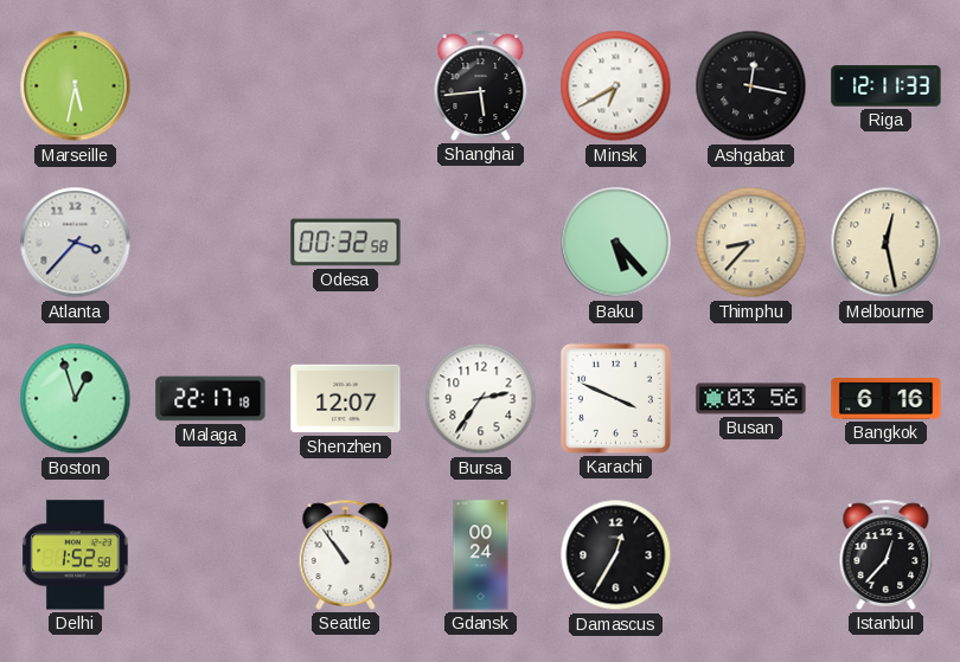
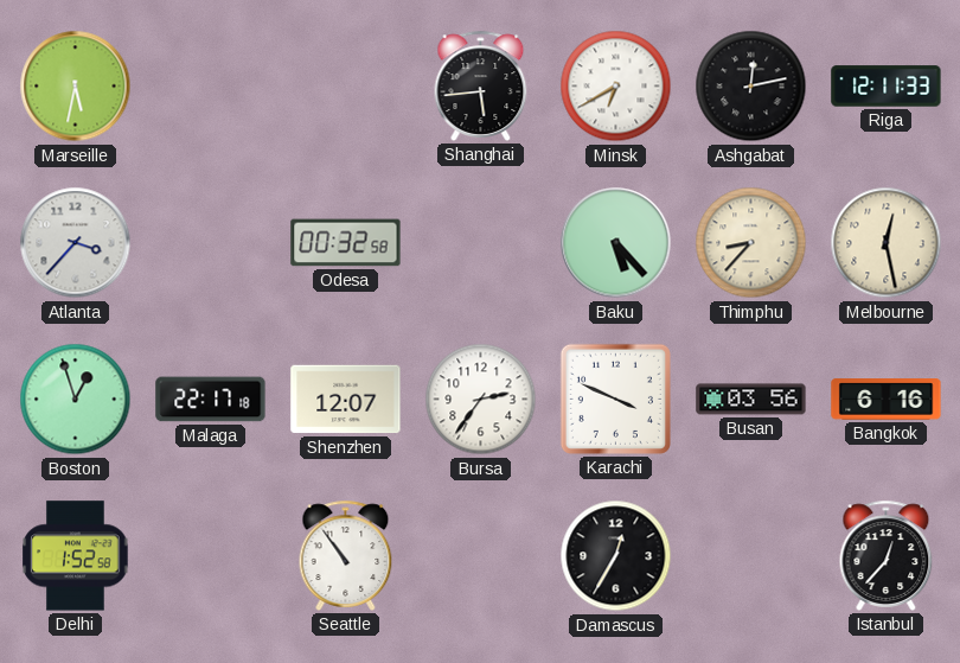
Ashgabat: 12:17 -> 12:13
Gdansk: 00:24 -> none
